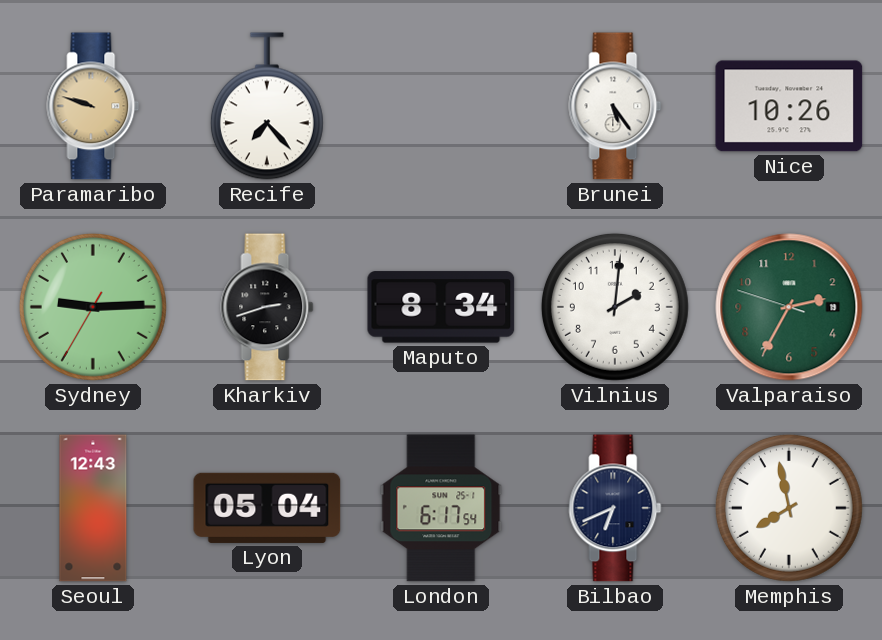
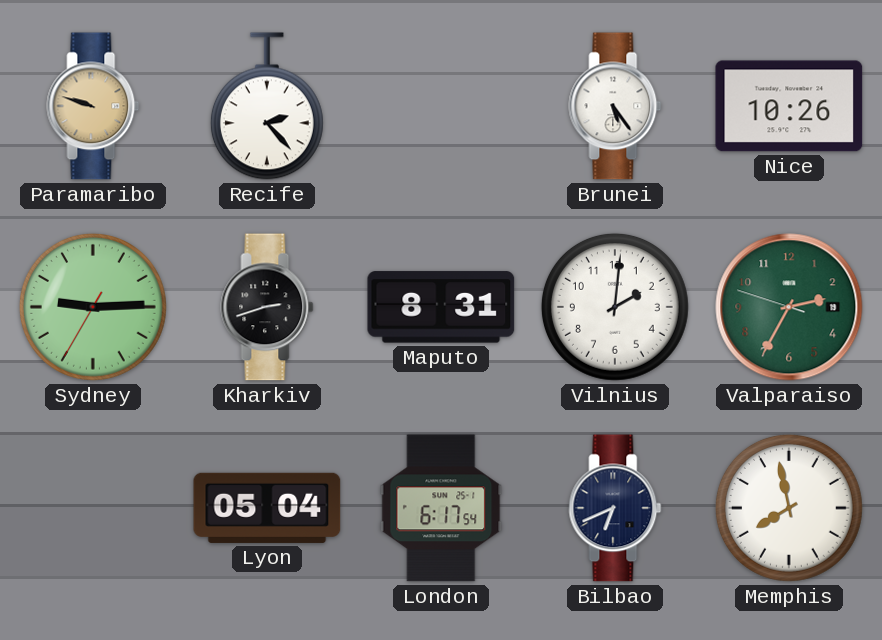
Recife: 7:23 -> 2:23
Maputo: 8:34 -> 8:31
Seoul: 12:43 -> none
